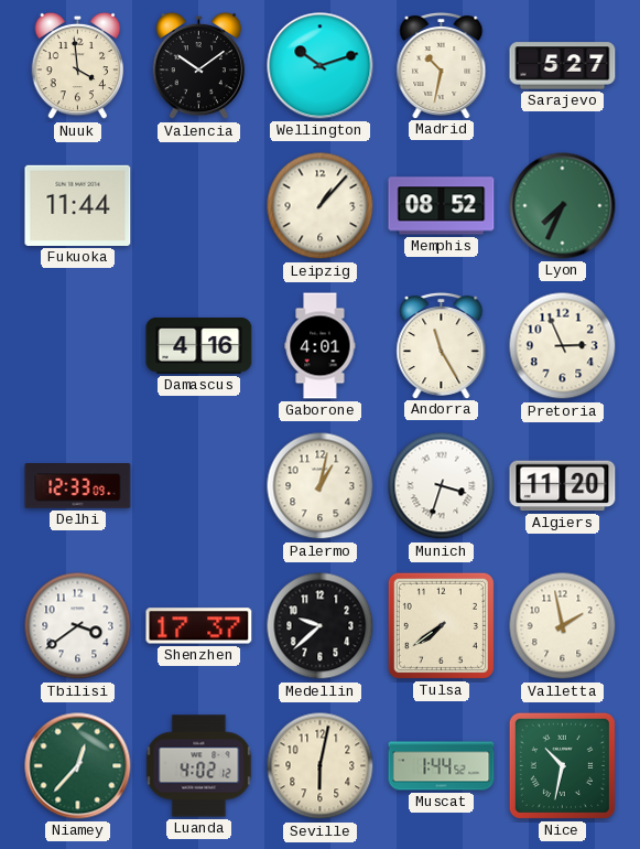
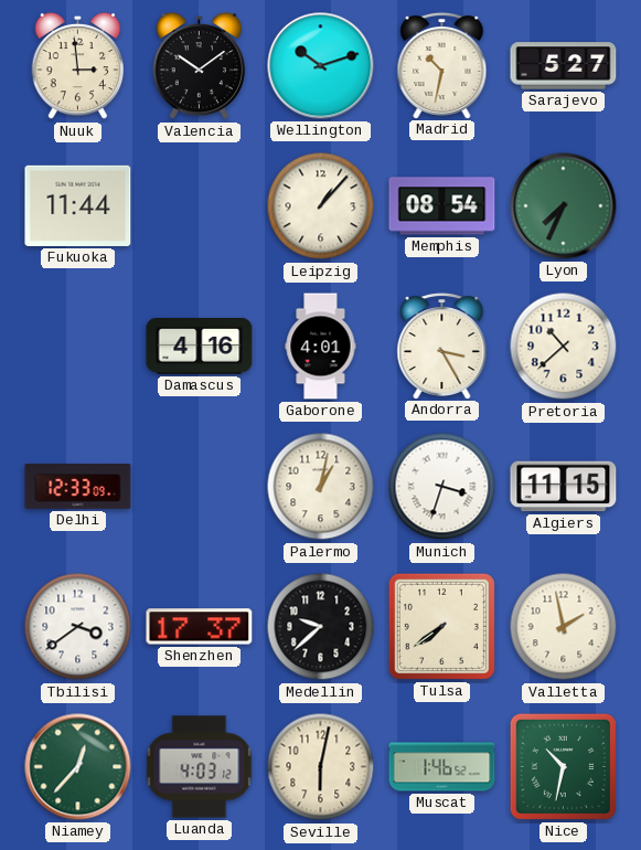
Nuuk: 3:59 -> 2:59
Memphis: 08:52 -> 08:54
Andorra: 11:25 -> 3:25
Pretoria: 2:56 -> 10:38
Algiers: 11:20 -> 11:15
Luanda: 4:02 -> 4:03
Muscat: 1:44 -> 1:46
